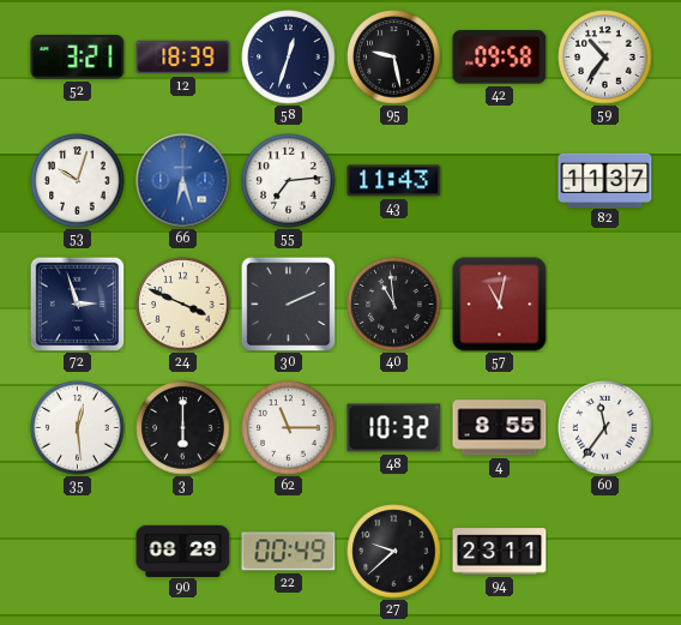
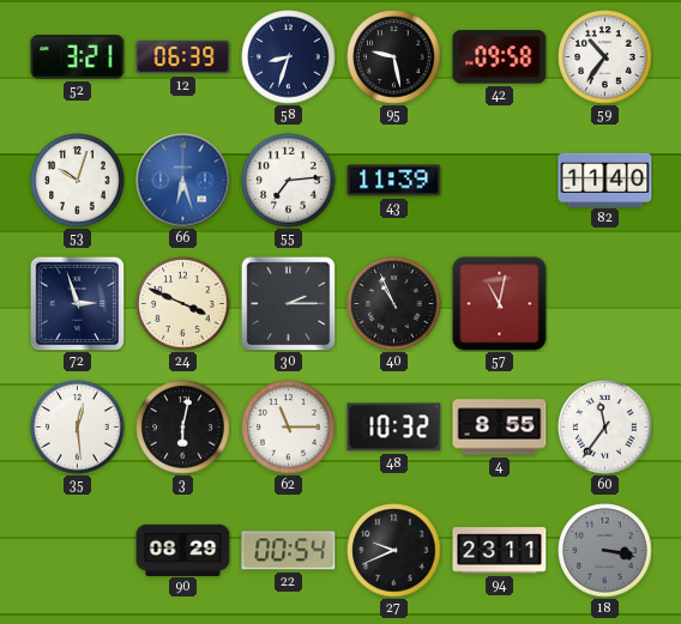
12: 18:39 -> 06:39
58: 12:33 -> 8:33
43: 11:43 -> 11:39
82: 11:37 -> 11:40
30: 2:11 -> 2:15
40: 10:59 -> 10:56
3: 6:00 -> 6:02
22: 00:49 -> 00:54
27: 9:38 -> 9:41
18: none -> 3:17
